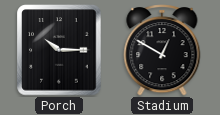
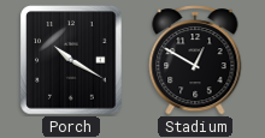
Porch: 10:15 -> 10:20
